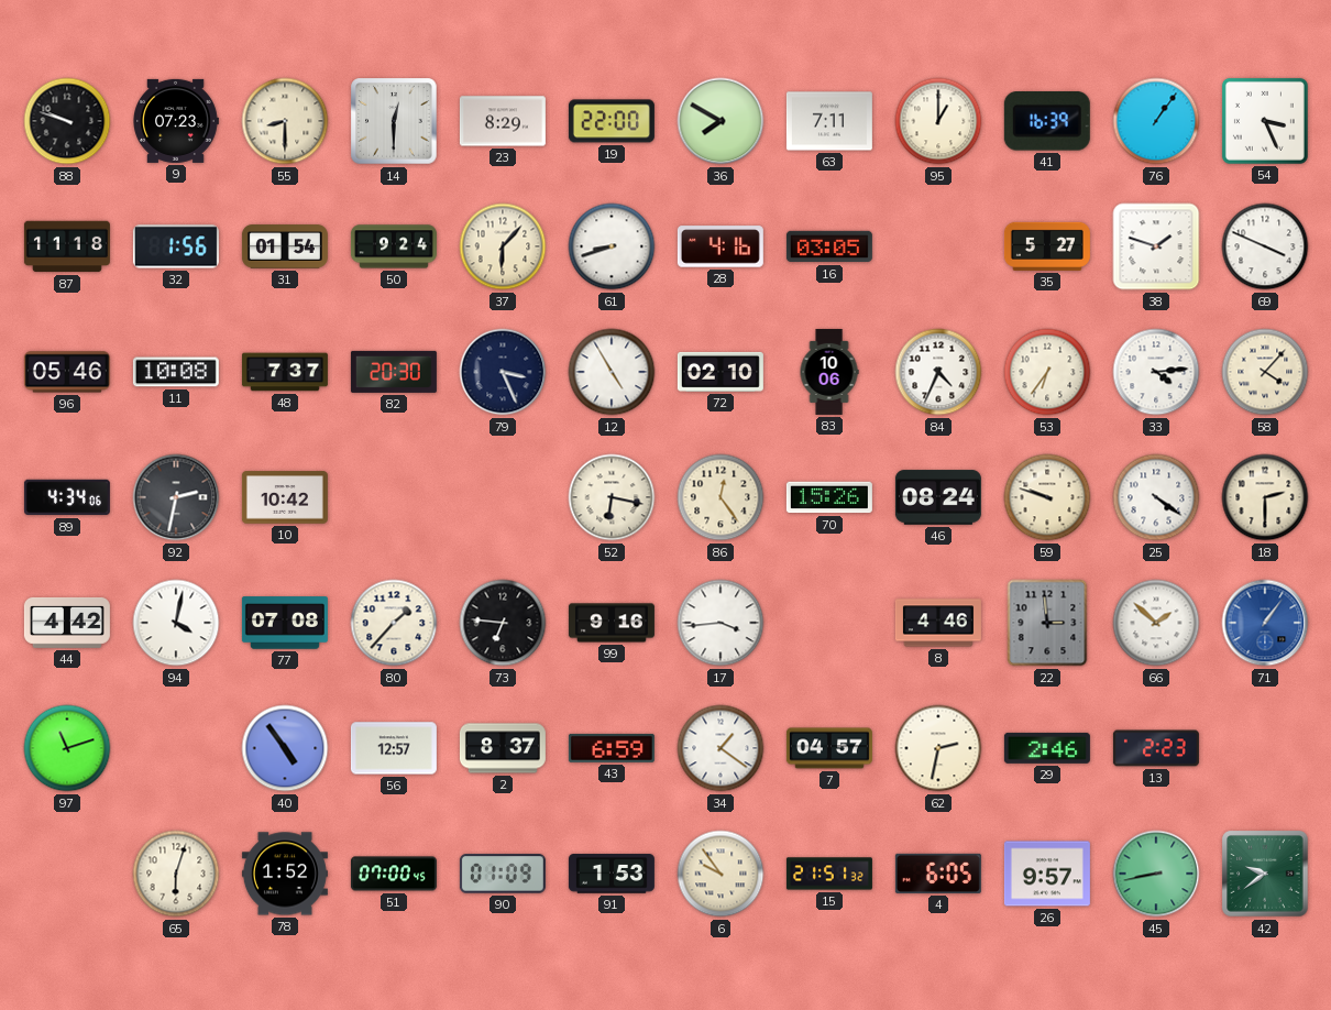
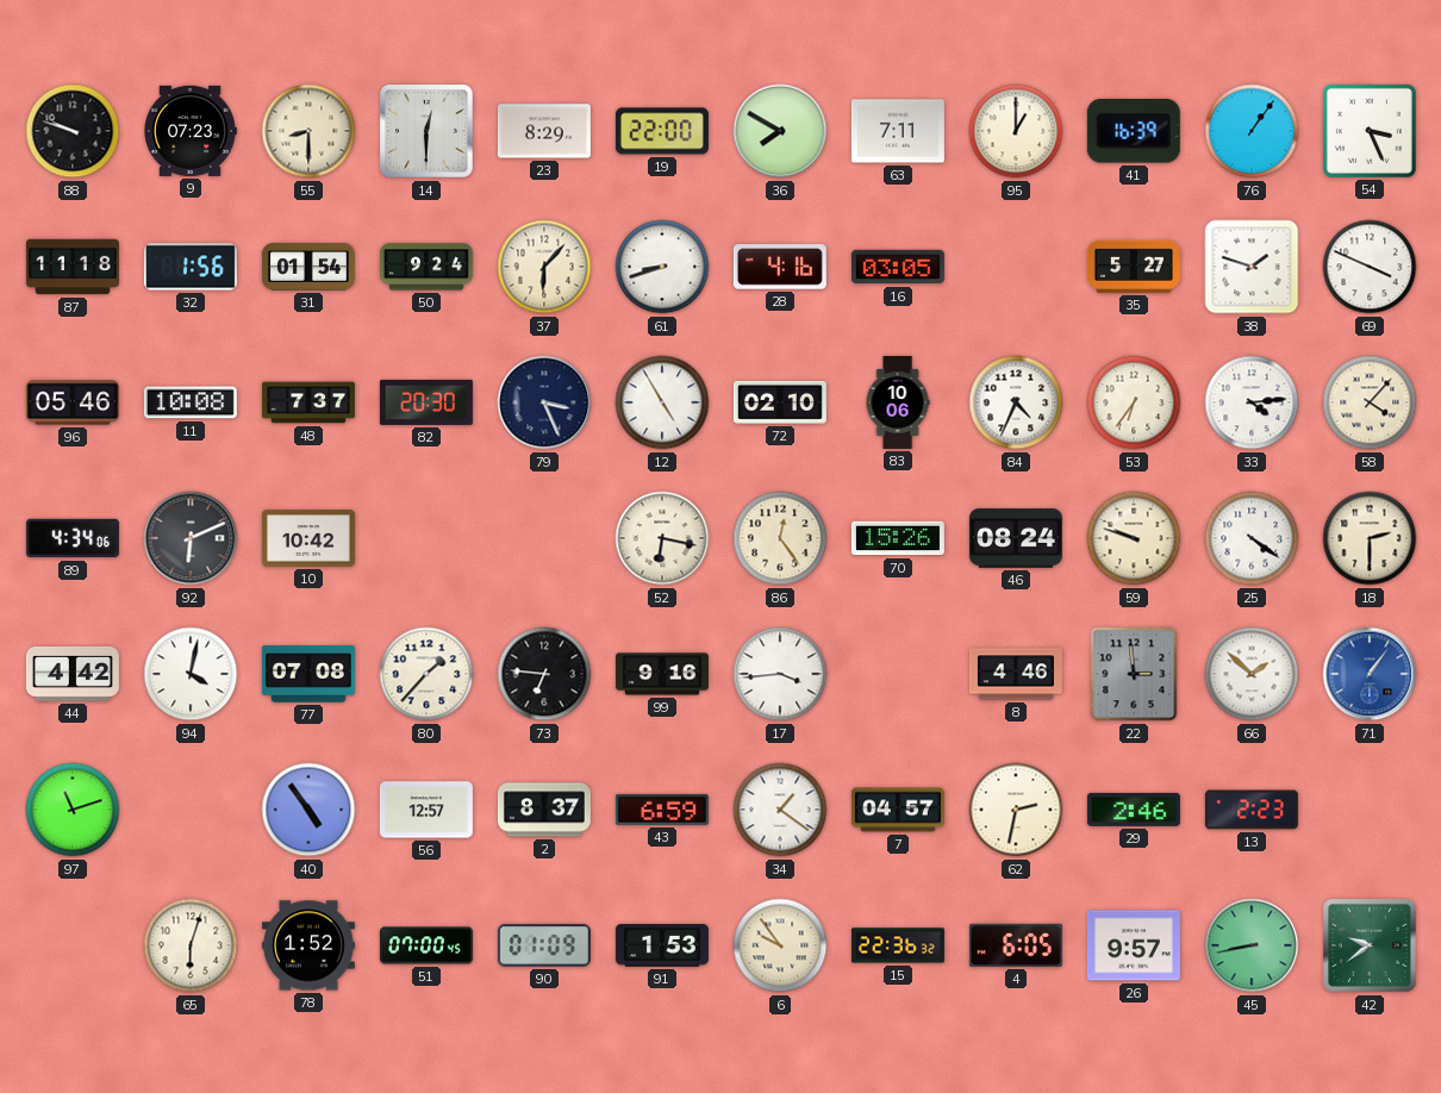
92: 2:32 -> 6:11
15: 21:51 -> 22:36
